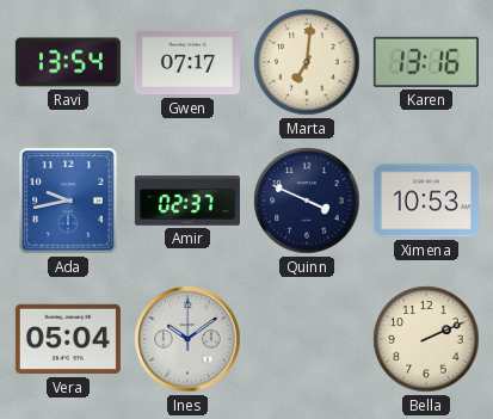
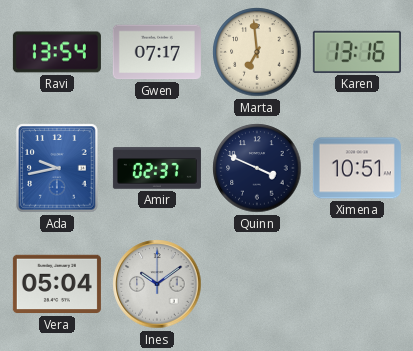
Marta: 7:01 -> 6:59
Ximena: 10:53 -> 10:51
Bella: 2:11 -> none
